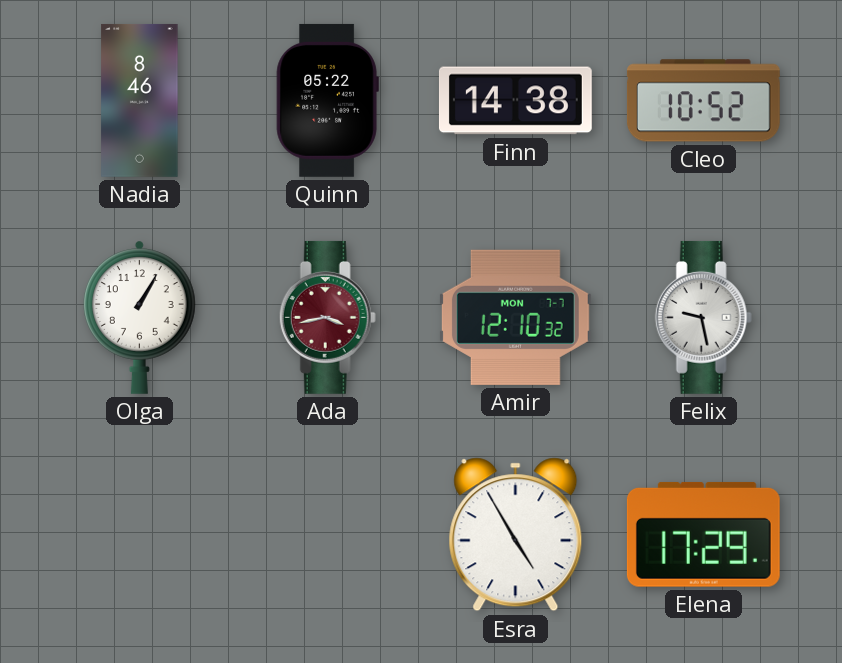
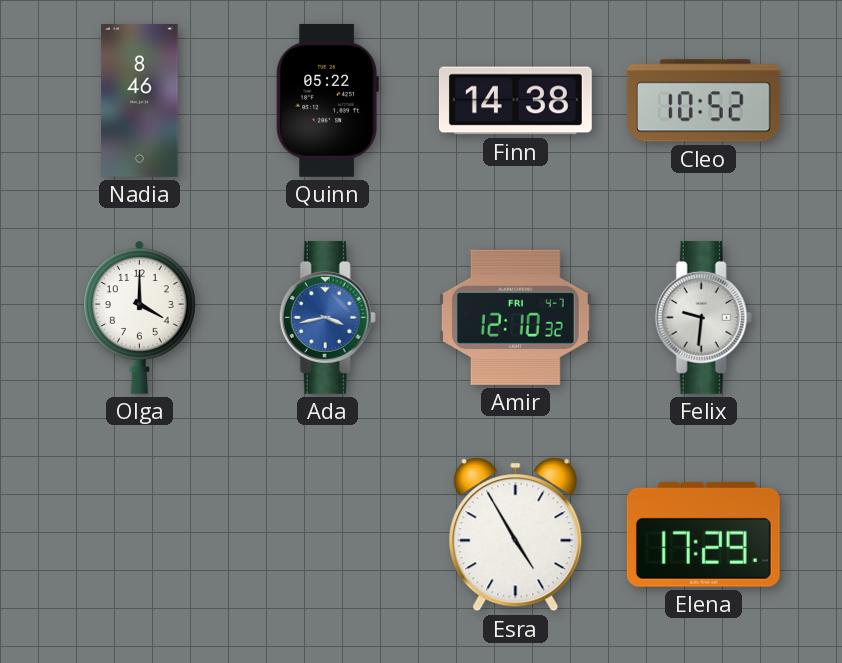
Olga: 1:05 -> 4:00
Ada dial: burgundy -> blue
Amir date: MON 7-7 -> FRI 4-7
Felix: 9:28 -> 9:31
